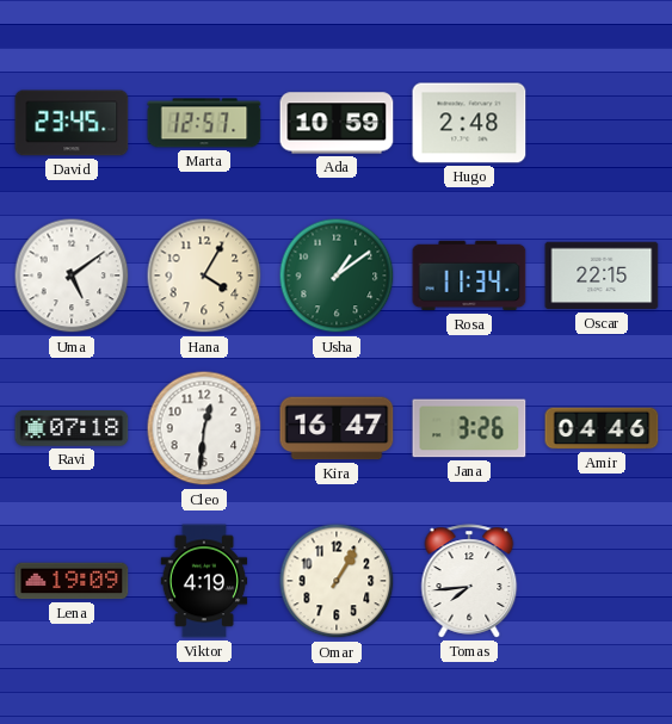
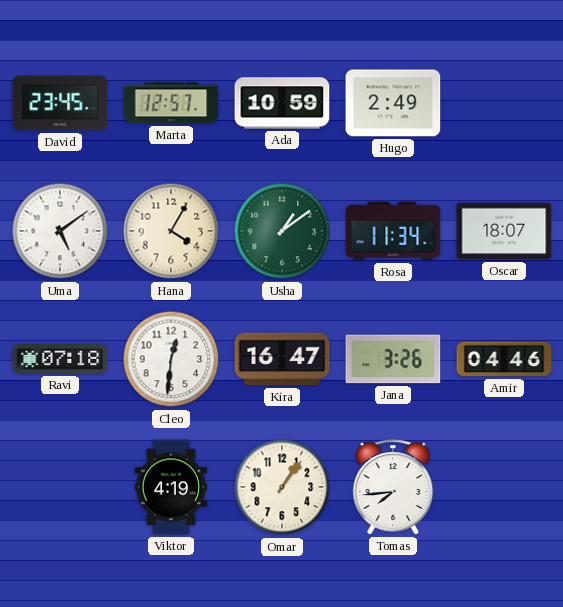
Hugo: 2:48 -> 2:49
Oscar: 22:15 -> 18:07
Lena: 19:09 -> none
Omar: 1:05 -> 1:06
